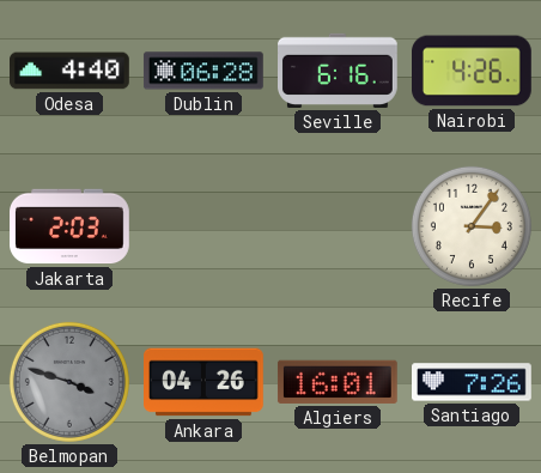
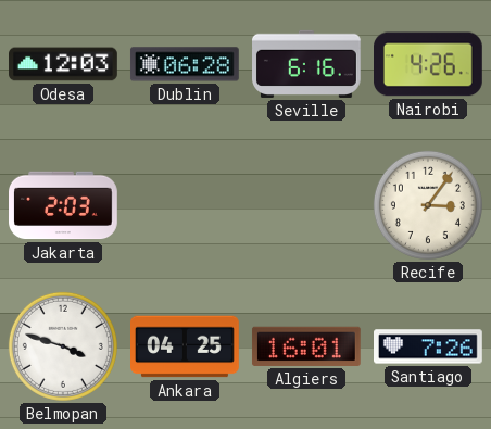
Odesa: 4:40 -> 12:03
Belmopan dial: grey -> white
Ankara: 04:26 -> 04:25
